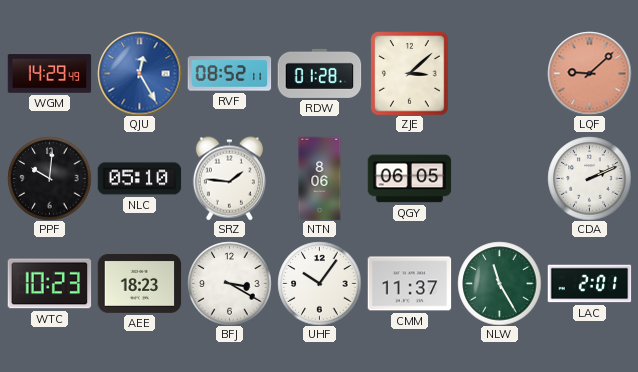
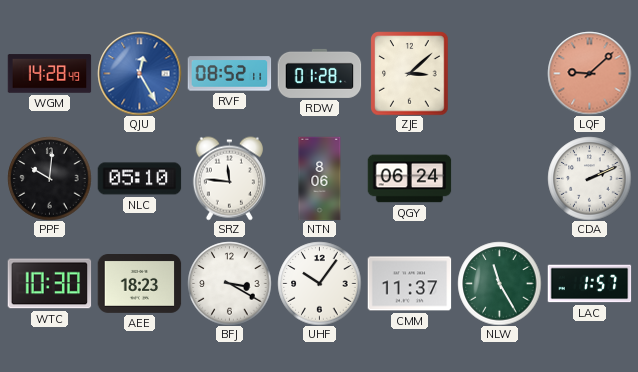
WGM: 14:29 -> 14:28
SRZ: 1:46 -> 11:46
QGY: 06:05 -> 06:24
WTC: 10:23 -> 10:30
LAC: 2:01 -> 1:57
